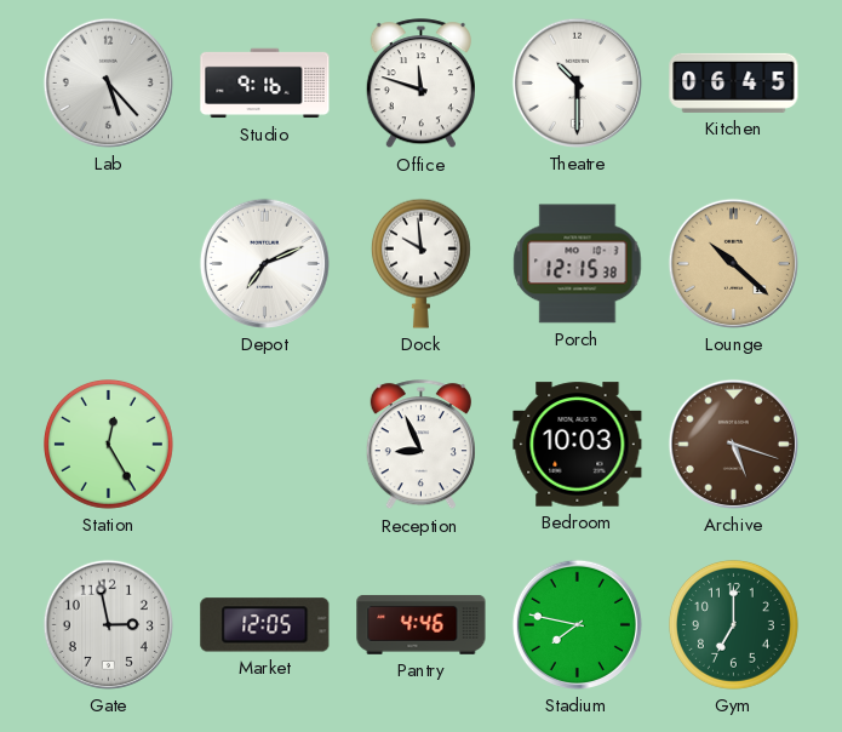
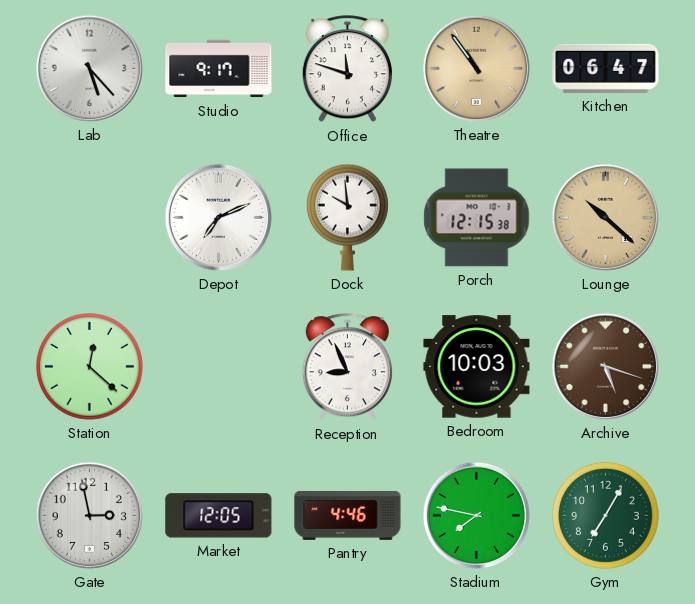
Studio: 9:16 -> 9:17
Theatre: 10:30 -> 10:54
Theatre dial: white -> champagne
Kitchen: 06:45 -> 06:47
Station: 12:25 -> 12:22
Gym: 7:00 -> 7:05
